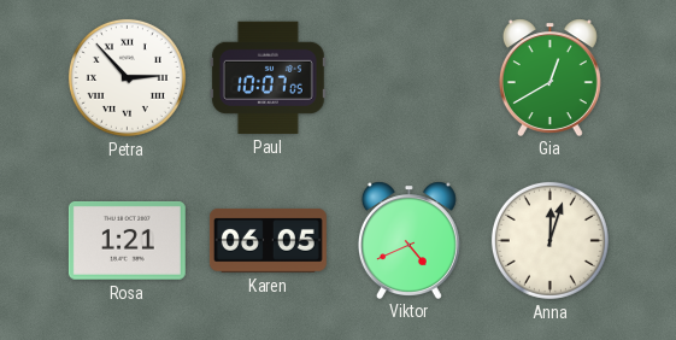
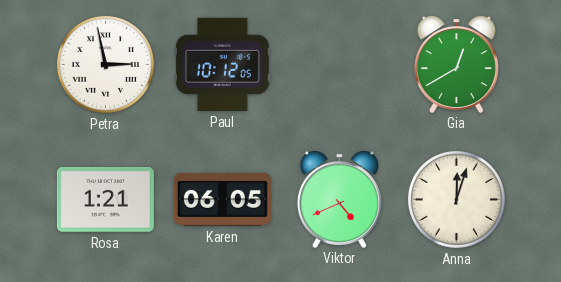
Petra: 2:53 -> 2:58
Paul: 10:07 -> 10:12
